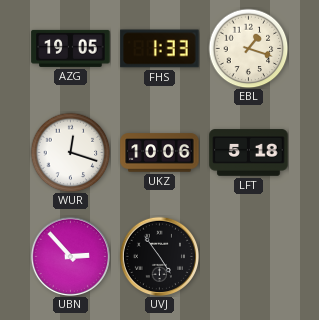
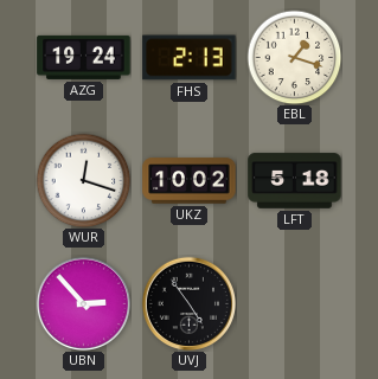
AZG: 19:05 -> 19:24
FHS: 1:33 -> 2:13
UKZ: 10:06 -> 10:02
